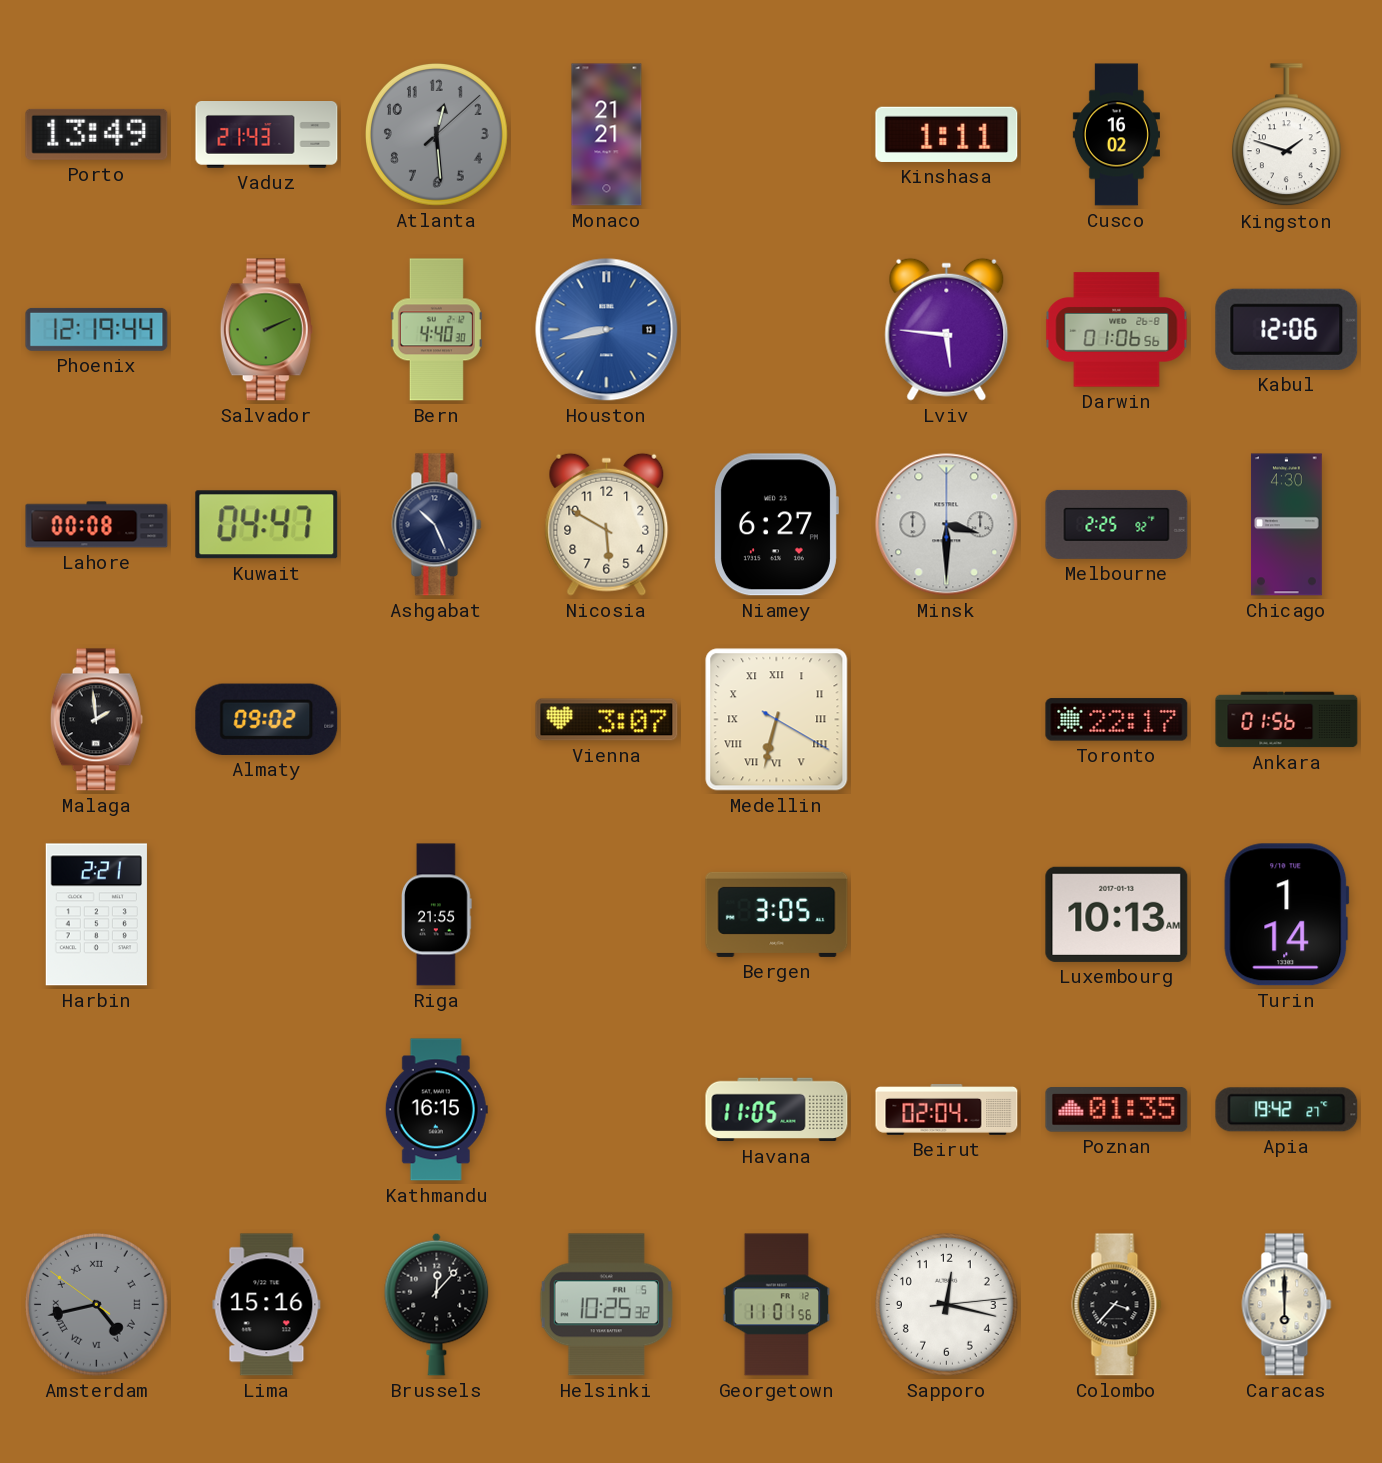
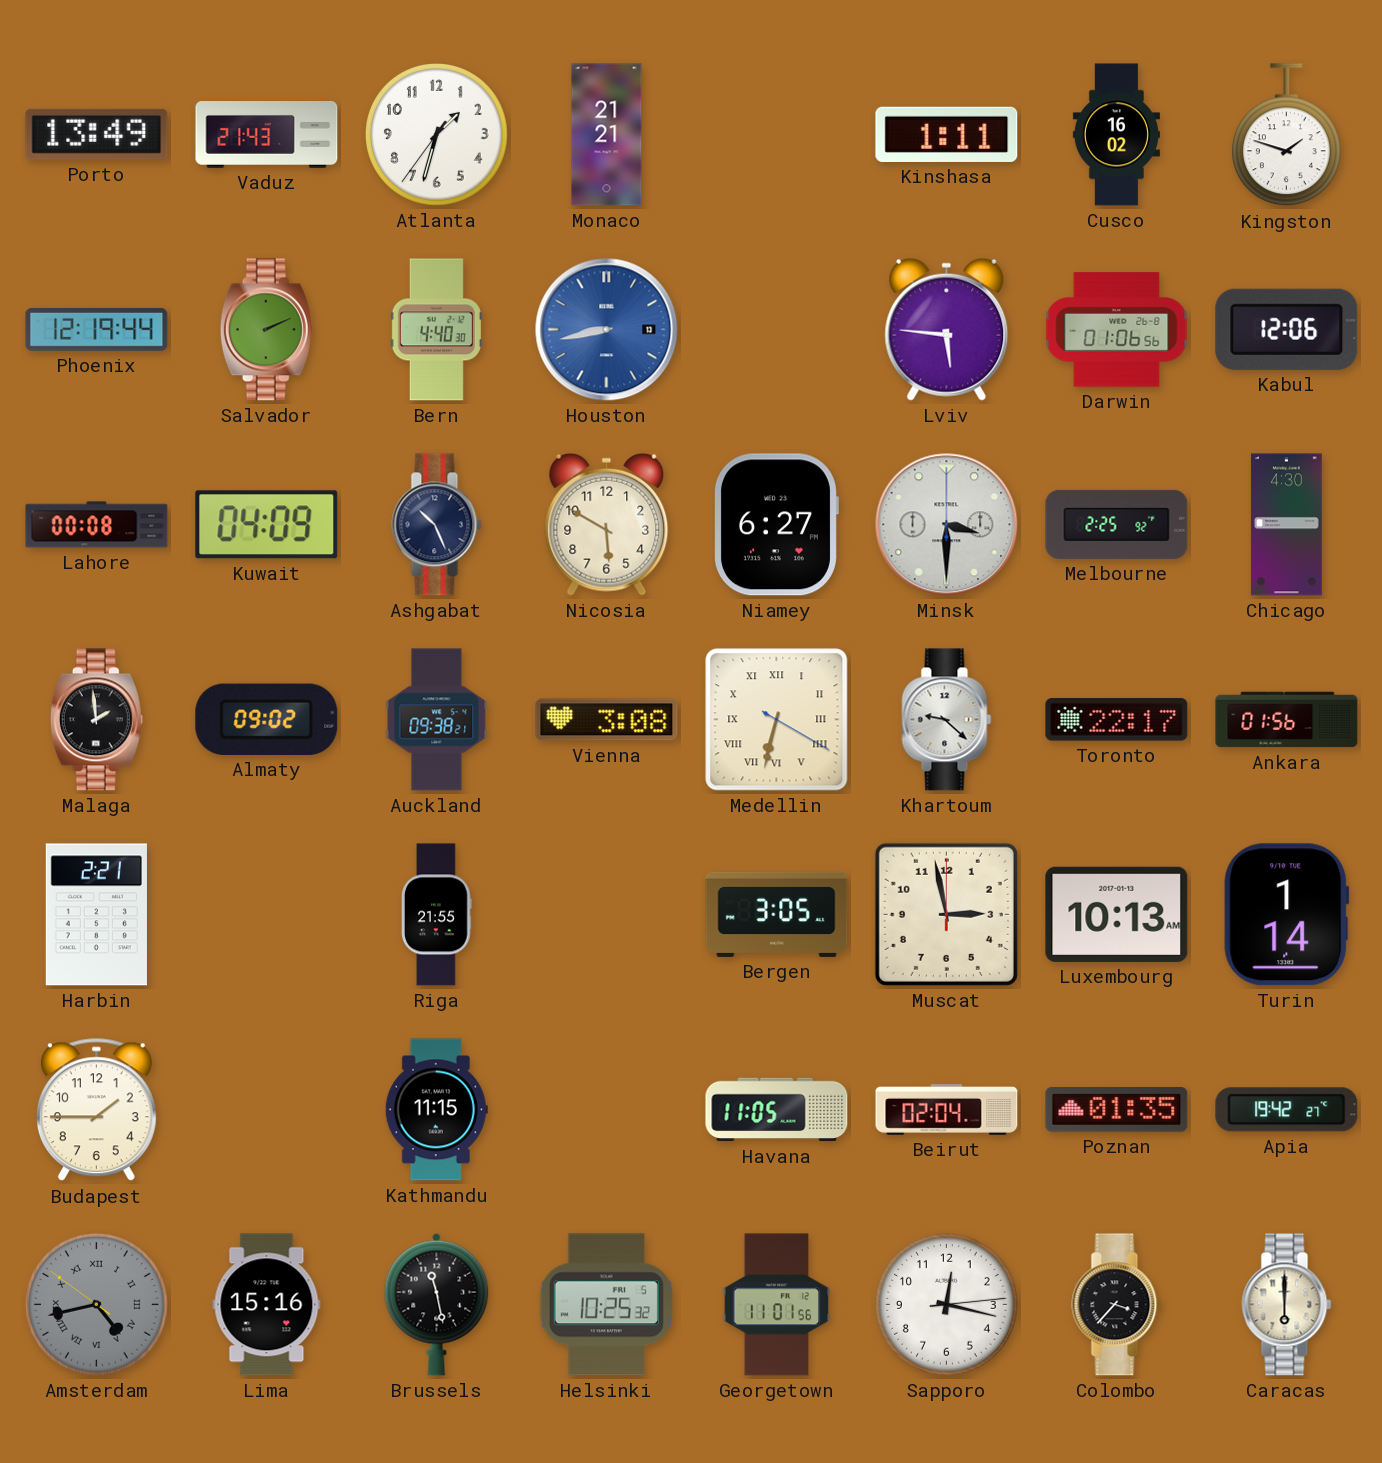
Atlanta: 12:29 -> 1:32
Atlanta dial: grey -> white
Kuwait: 04:47 -> 04:09
Auckland: none -> 09:38
Vienna: 3:07 -> 3:08
Khartoum: none -> 9:22
Muscat: none -> 2:58
Budapest: none -> 1:45
Kathmandu: 16:15 -> 11:15
Brussels: 12:07 -> 11:28
